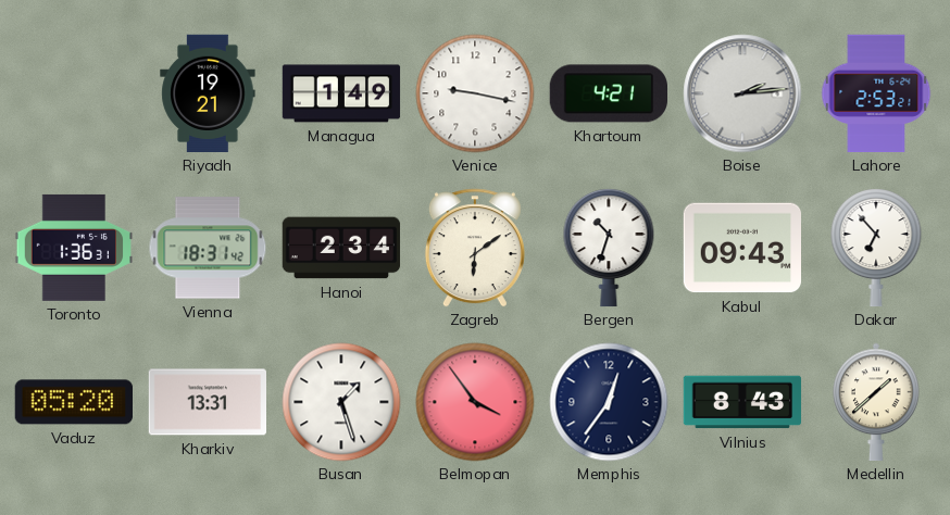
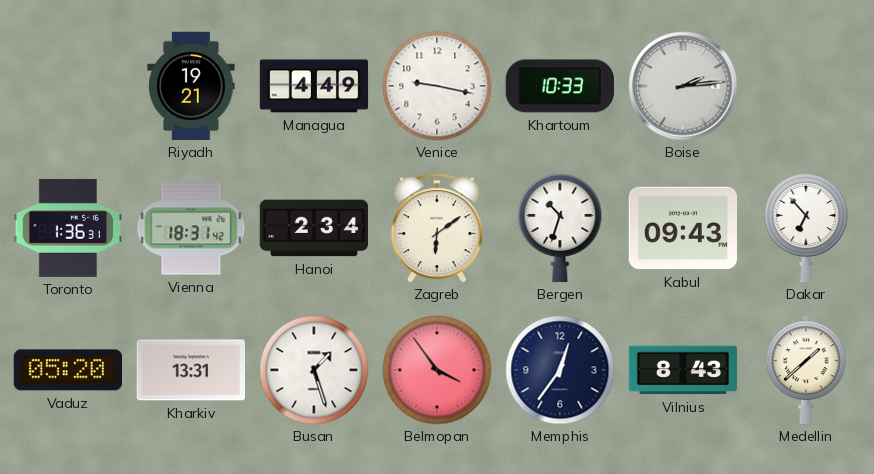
Managua: 1:49 -> 4:49
Khartoum: 4:21 -> 10:33
Lahore: 2:53 -> none
